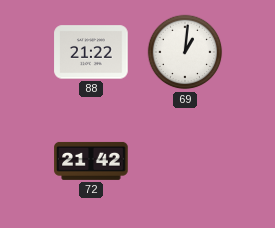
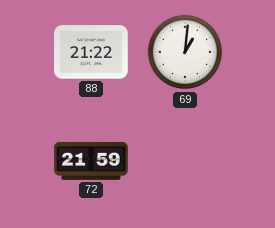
72: 21:42 -> 21:59
